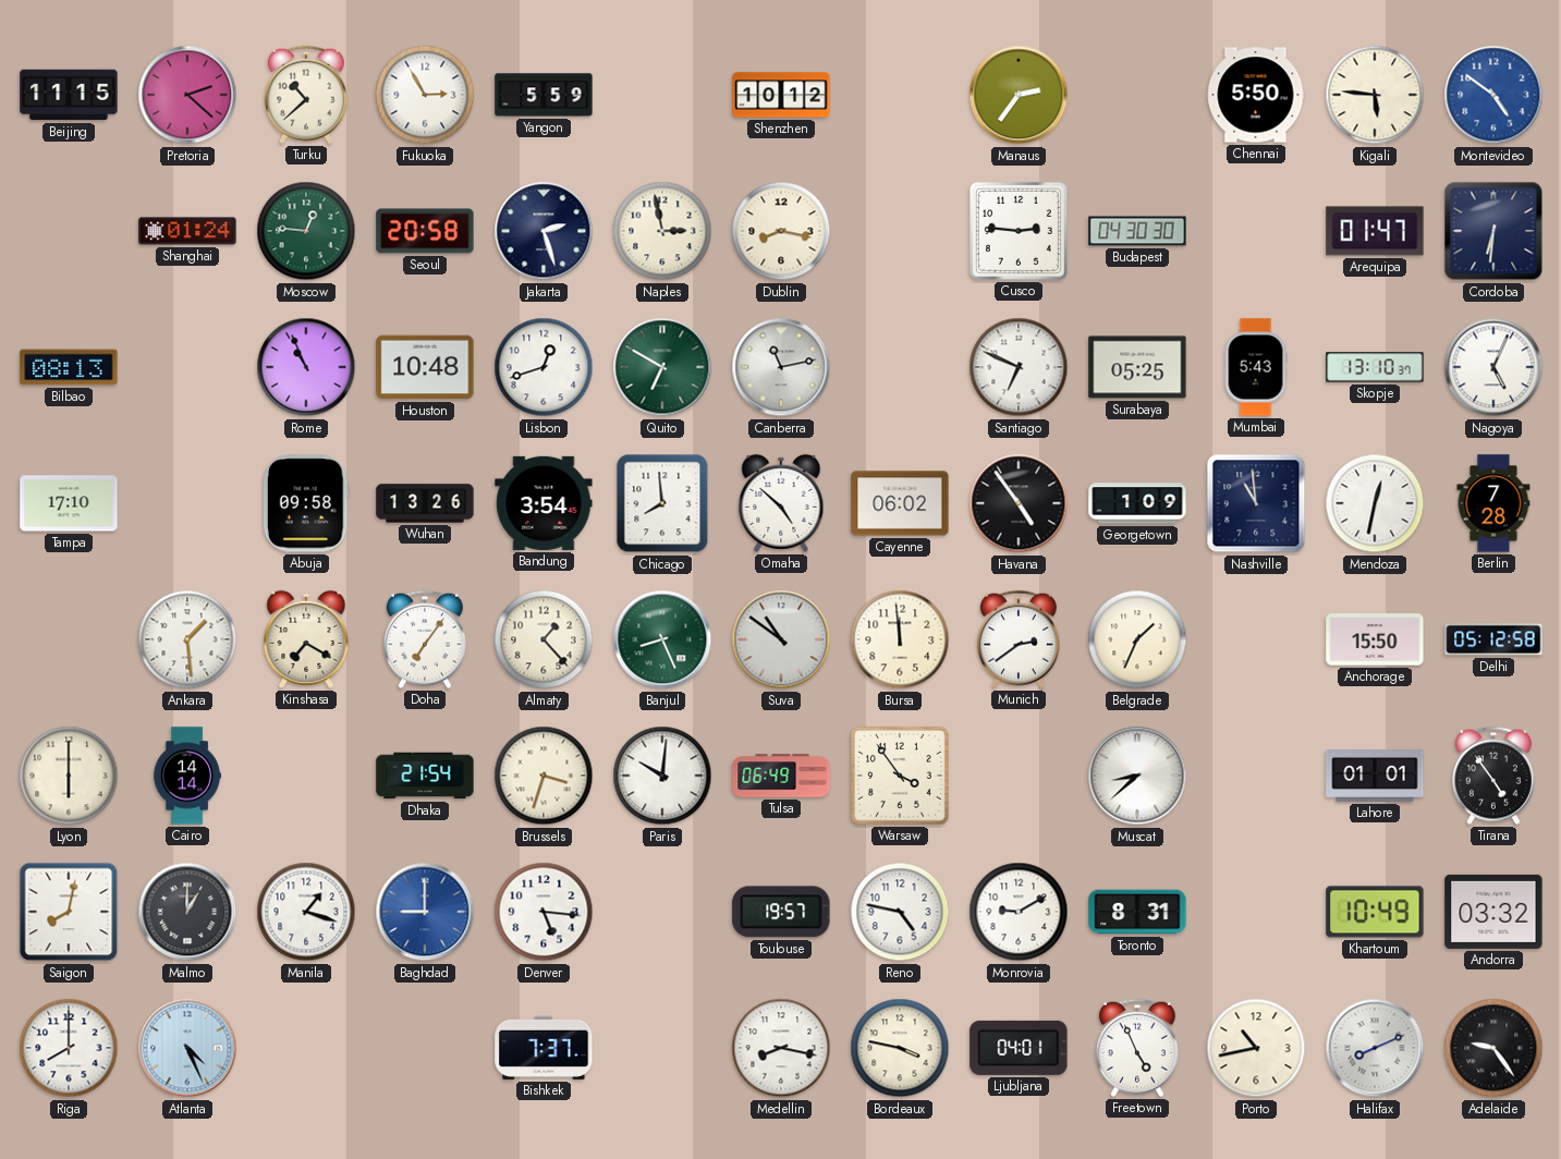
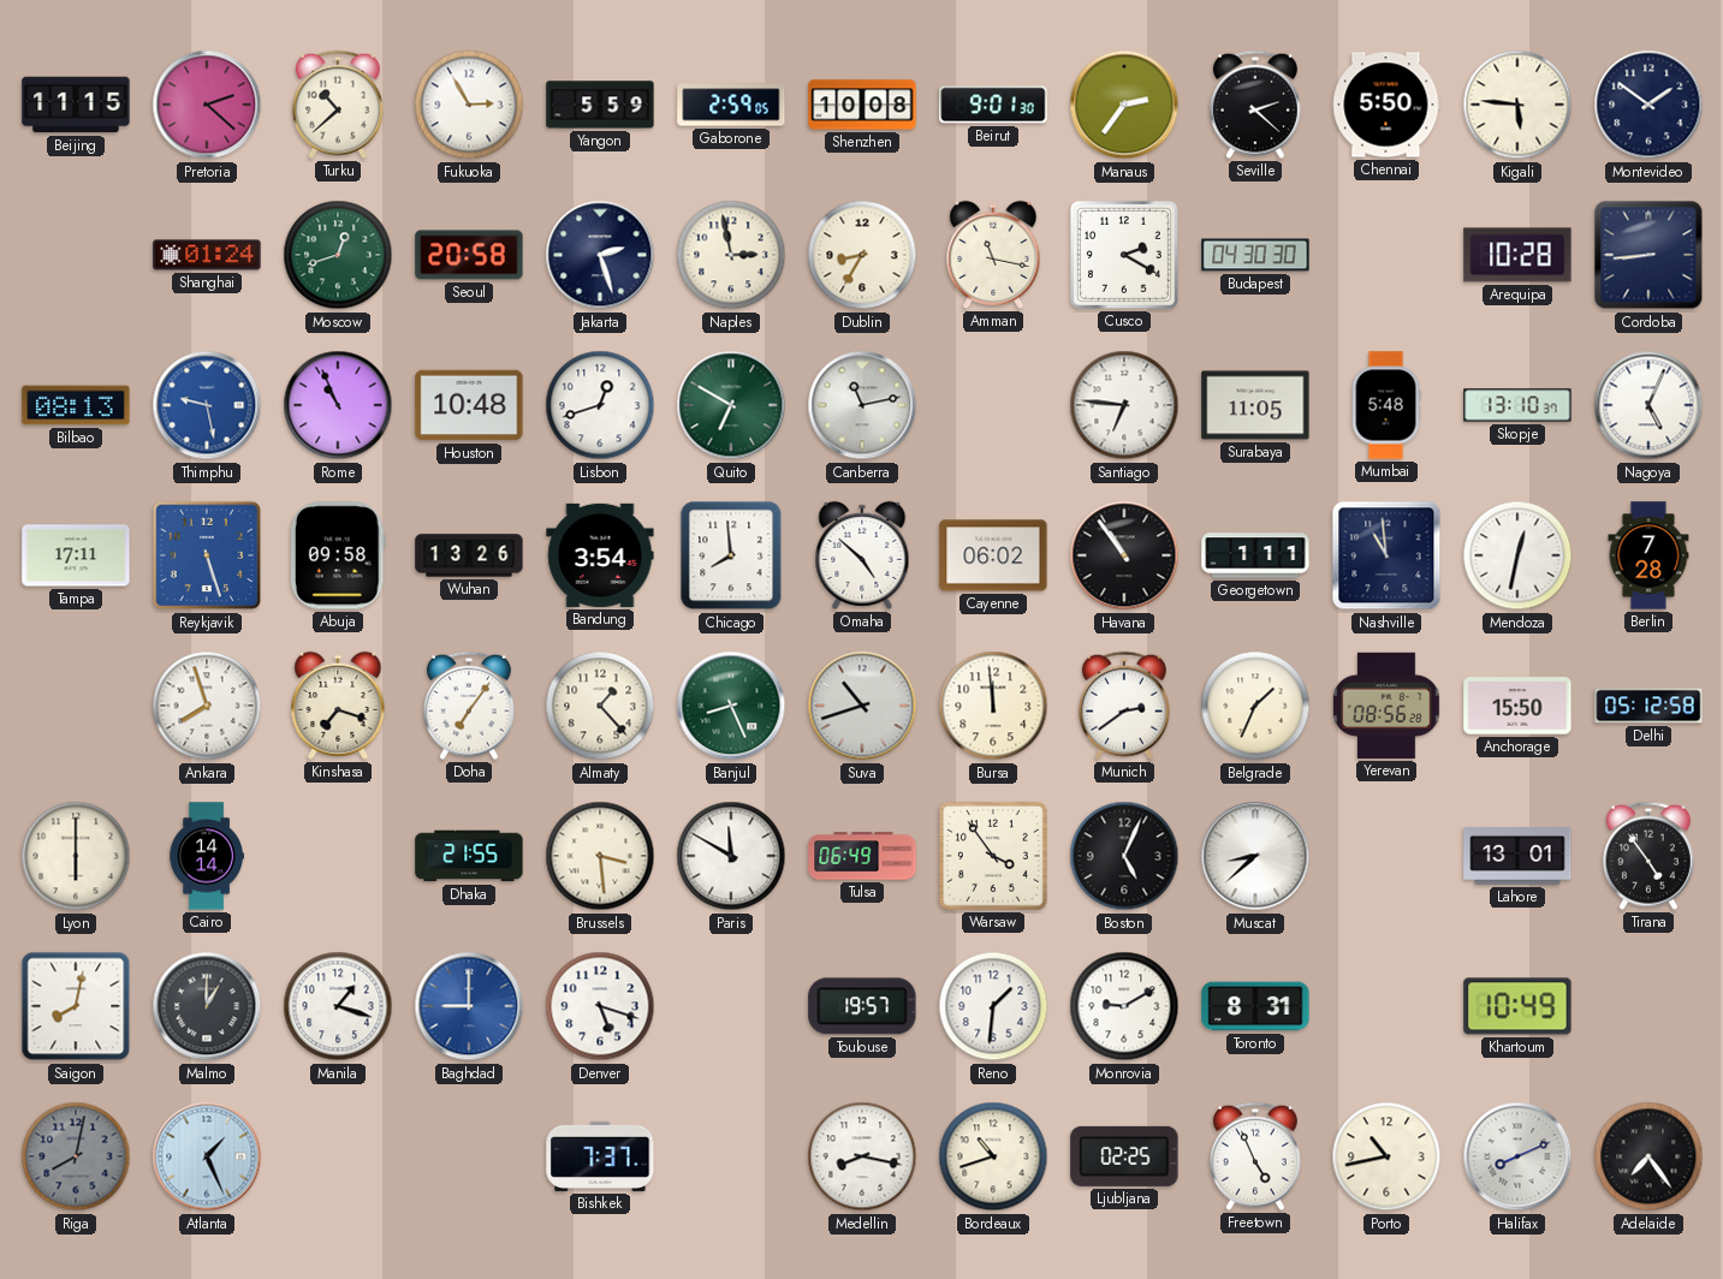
Gaborone: none -> 2:59
Shenzhen: 10:12 -> 10:08
Beirut: none -> 9:01
Seville: none -> 2:22
Montevideo: 4:51 -> 1:51
Montevideo dial: blue -> navy
Moscow: 12:46 -> 12:42
Dublin: 8:17 -> 8:35
Amman: none -> 11:17
Cusco: 2:46 -> 2:20
Arequipa: 01:47 -> 10:28
Cordoba: 6:31 -> 8:44
Thimphu: none -> 9:28
Santiago: 6:49 -> 6:46
Surabaya: 05:25 -> 11:05
Mumbai: 5:43 -> 5:48
Tampa: 17:10 -> 17:11
Reykjavik: none -> 5:27
Havana: 4:54 -> 10:54
Georgetown: 1:09 -> 1:11
Ankara: 1:29 -> 7:57
Kinshasa: 7:20 -> 7:18
Suva: 10:51 -> 10:42
Yerevan: none -> 08:56
Dhaka: 21:54 -> 21:55
Brussels: 3:33 -> 3:29
Paris: 10:01 -> 11:50
Boston: none -> 5:04
Lahore: 01:01 -> 13:01
Denver: 5:16 -> 5:18
Reno: 4:47 -> 1:31
Andorra: 03:32 -> none
Riga: 8:00 -> 8:02
Riga dial: white -> grey
Atlanta: 4:26 -> 1:26
Bordeaux: 3:47 -> 10:42
Ljubljana: 04:01 -> 02:25
Adelaide: 9:24 -> 7:24
